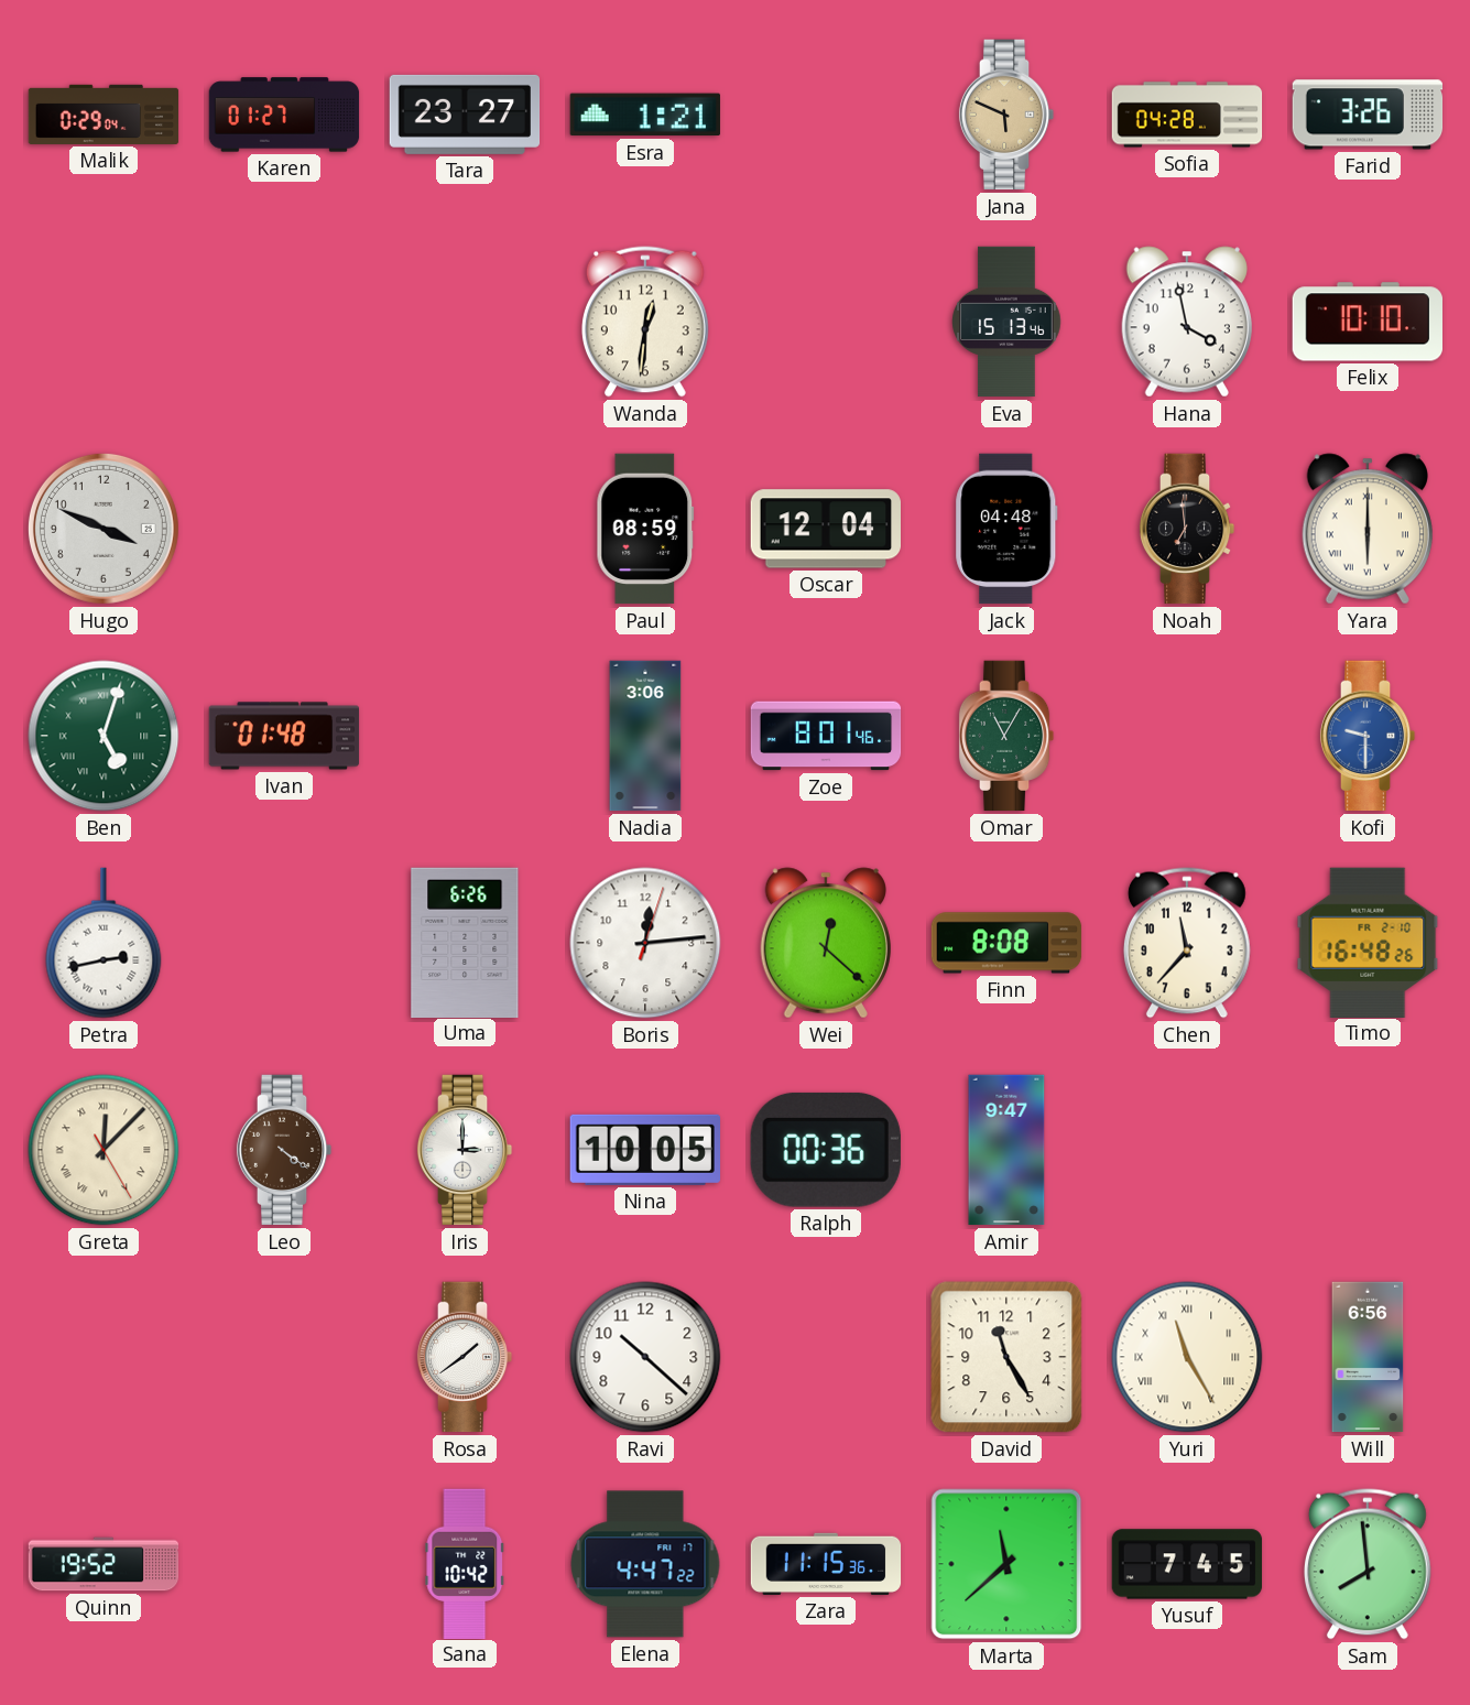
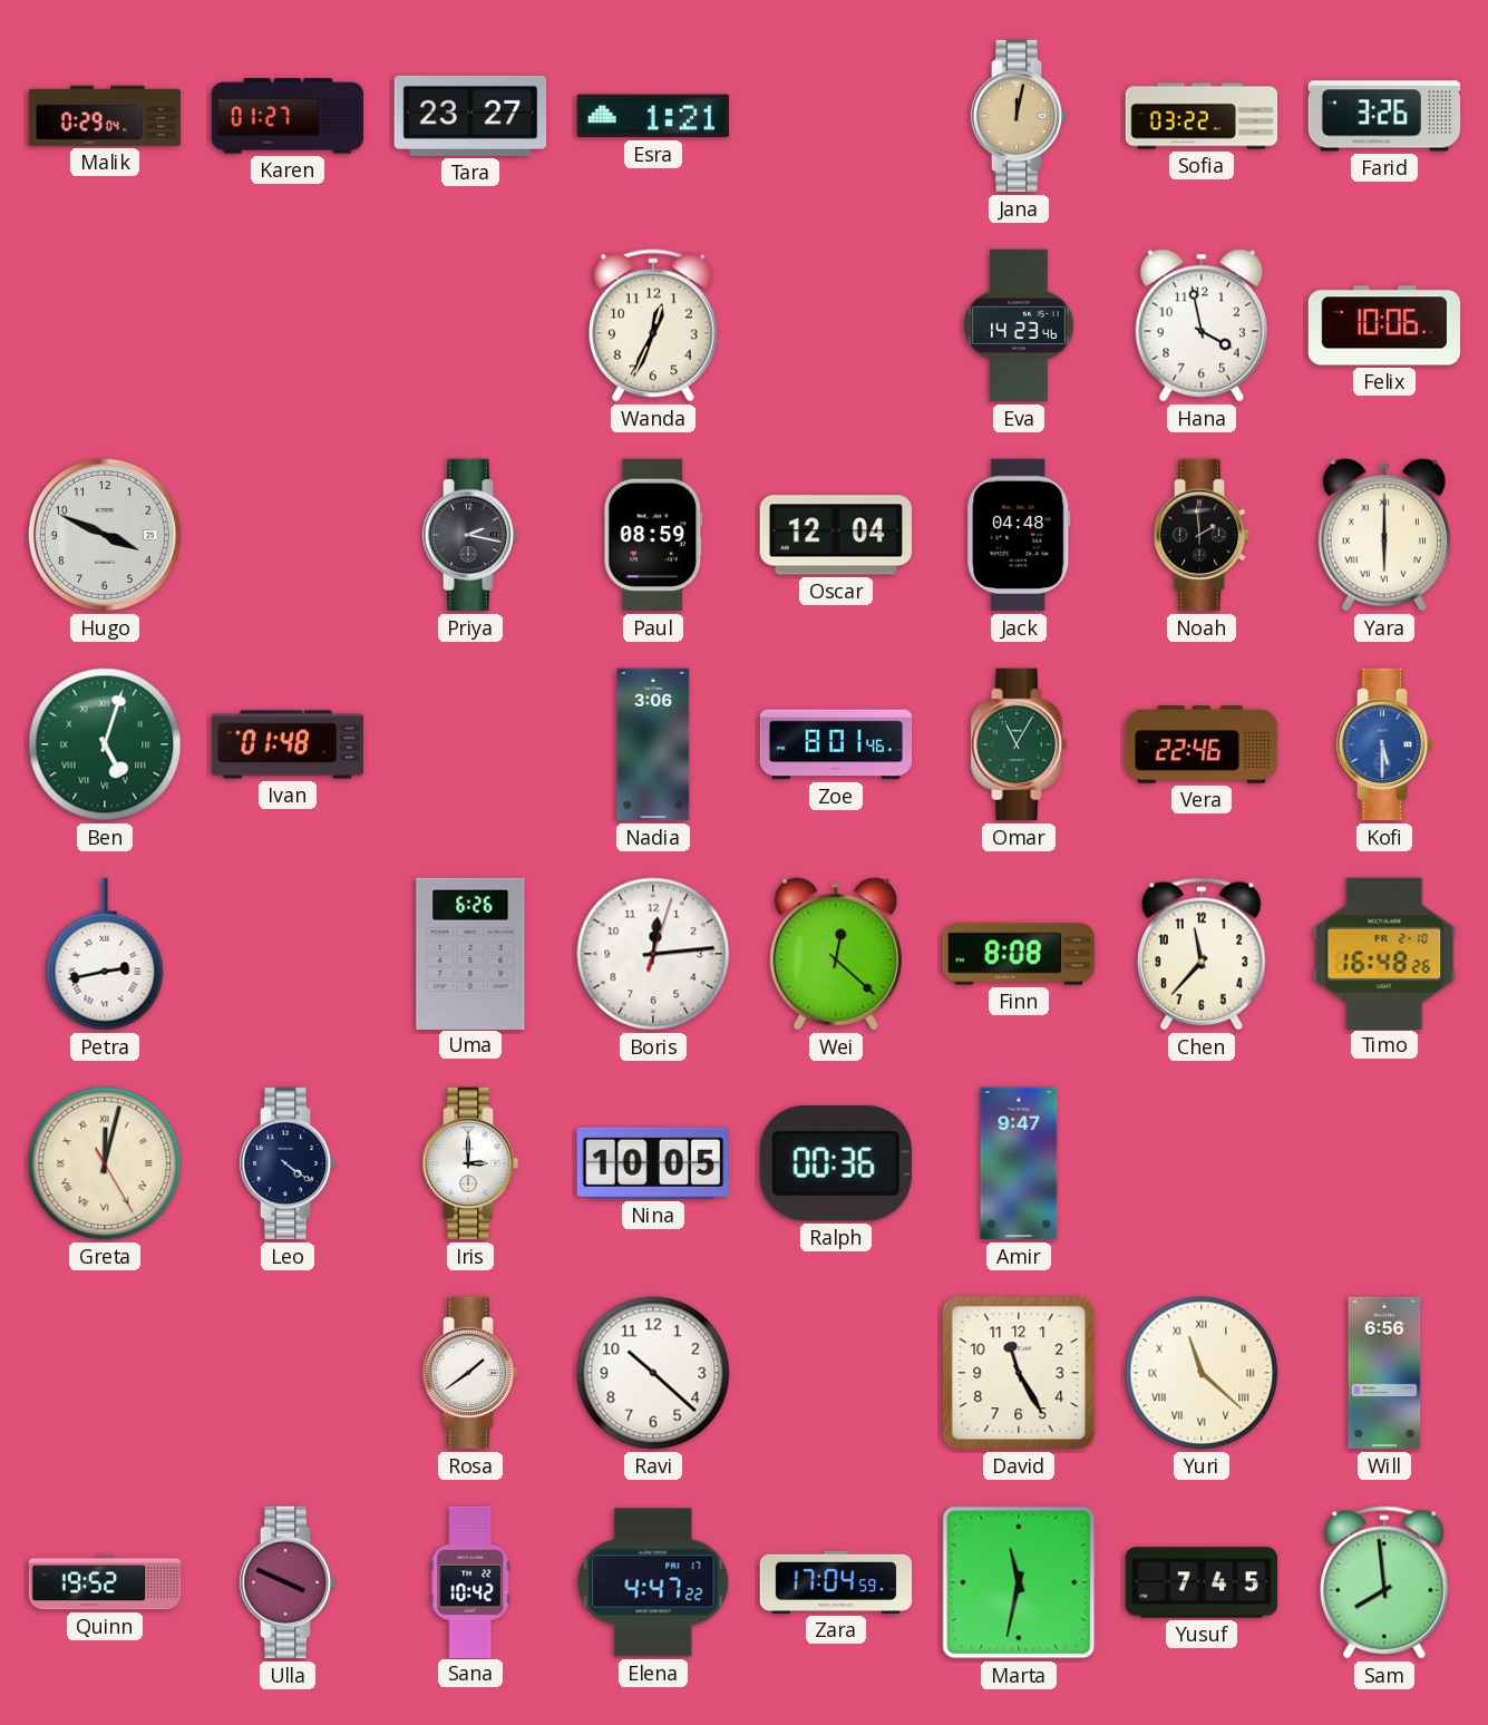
Jana: 5:49 -> 12:02
Sofia: 04:28 -> 03:22
Wanda: 12:31 -> 12:34
Eva: 15:13 -> 14:23
Felix: 10:10 -> 10:06
Priya: none -> 2:17
Noah: 6:59 -> 1:59
Vera: none -> 22:46
Kofi: 9:30 -> 5:30
Greta: 12:07 -> 12:02
Leo dial: brown -> navy
Yuri: 11:25 -> 11:22
Ulla: none -> 3:49
Zara: 11:15 -> 17:04
Marta: 11:38 -> 11:32
